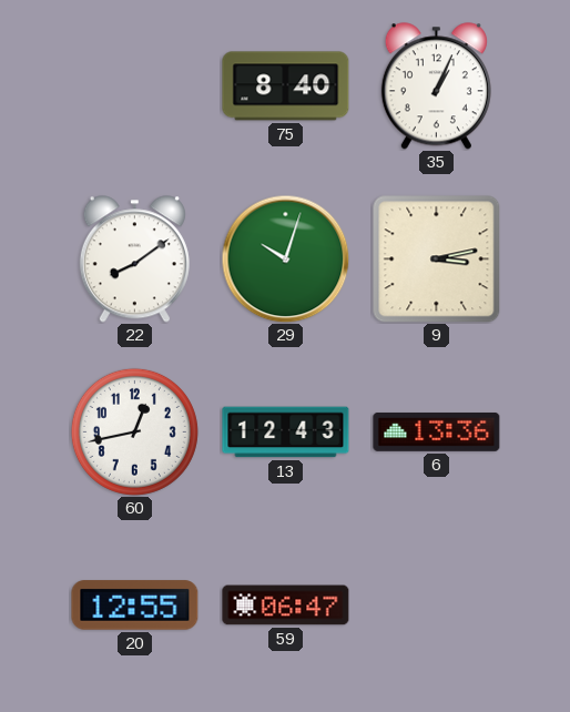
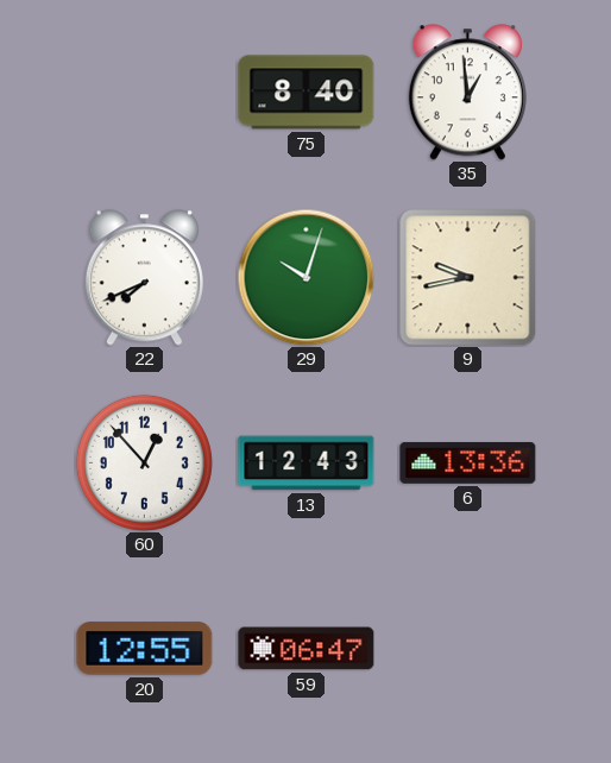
35: 1:04 -> 12:59
22: 8:09 -> 7:41
9: 3:13 -> 9:43
60: 12:43 -> 12:53
